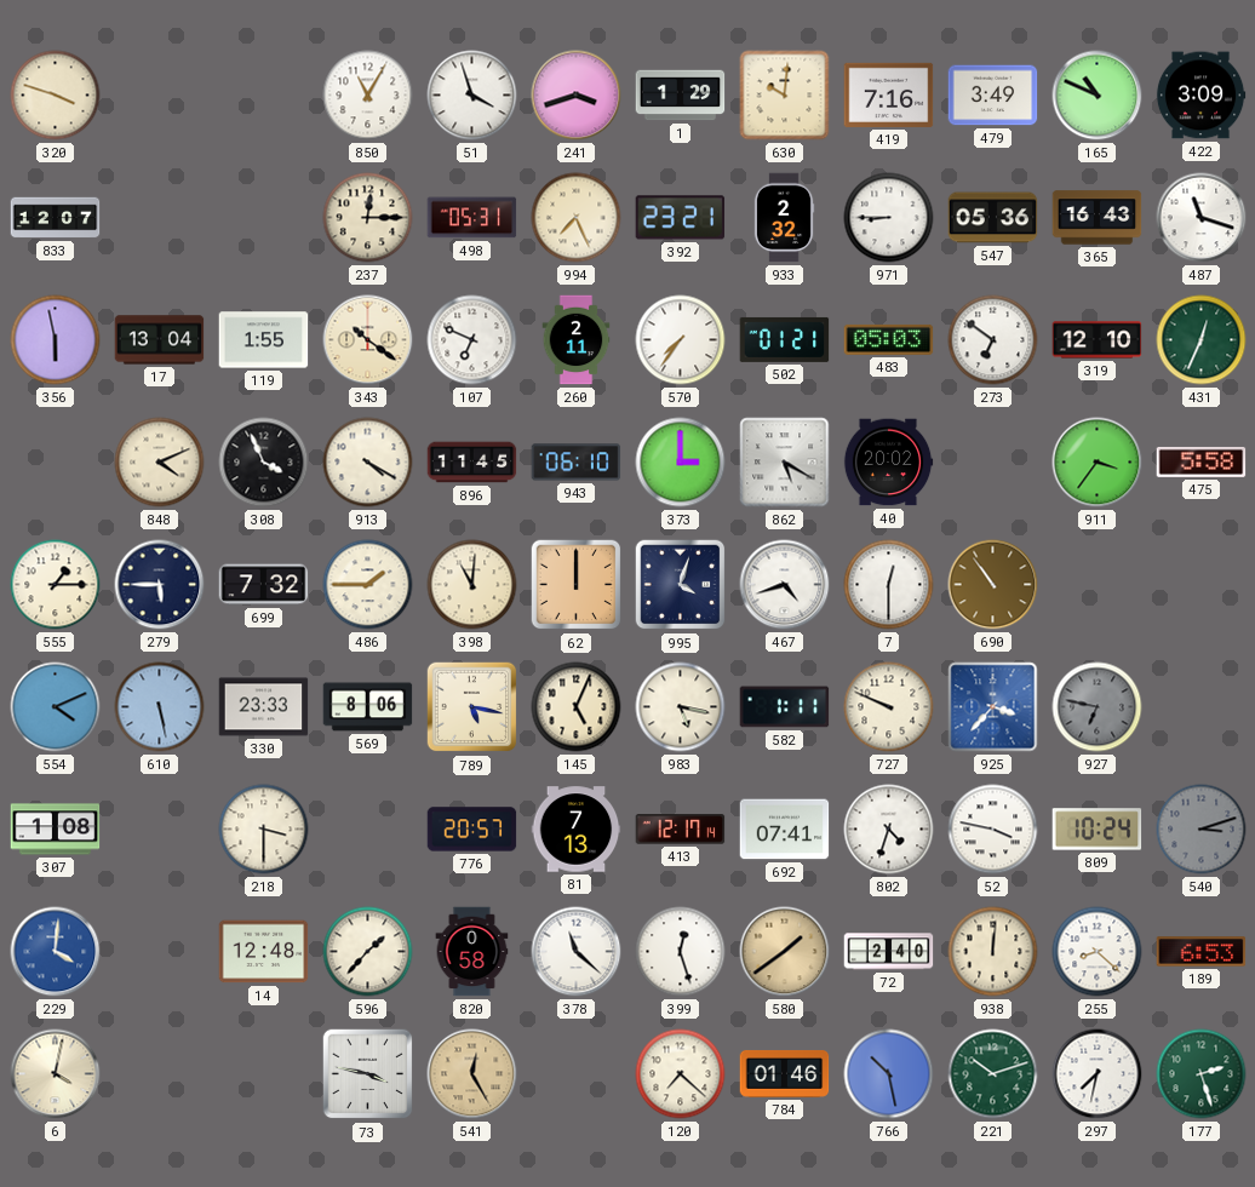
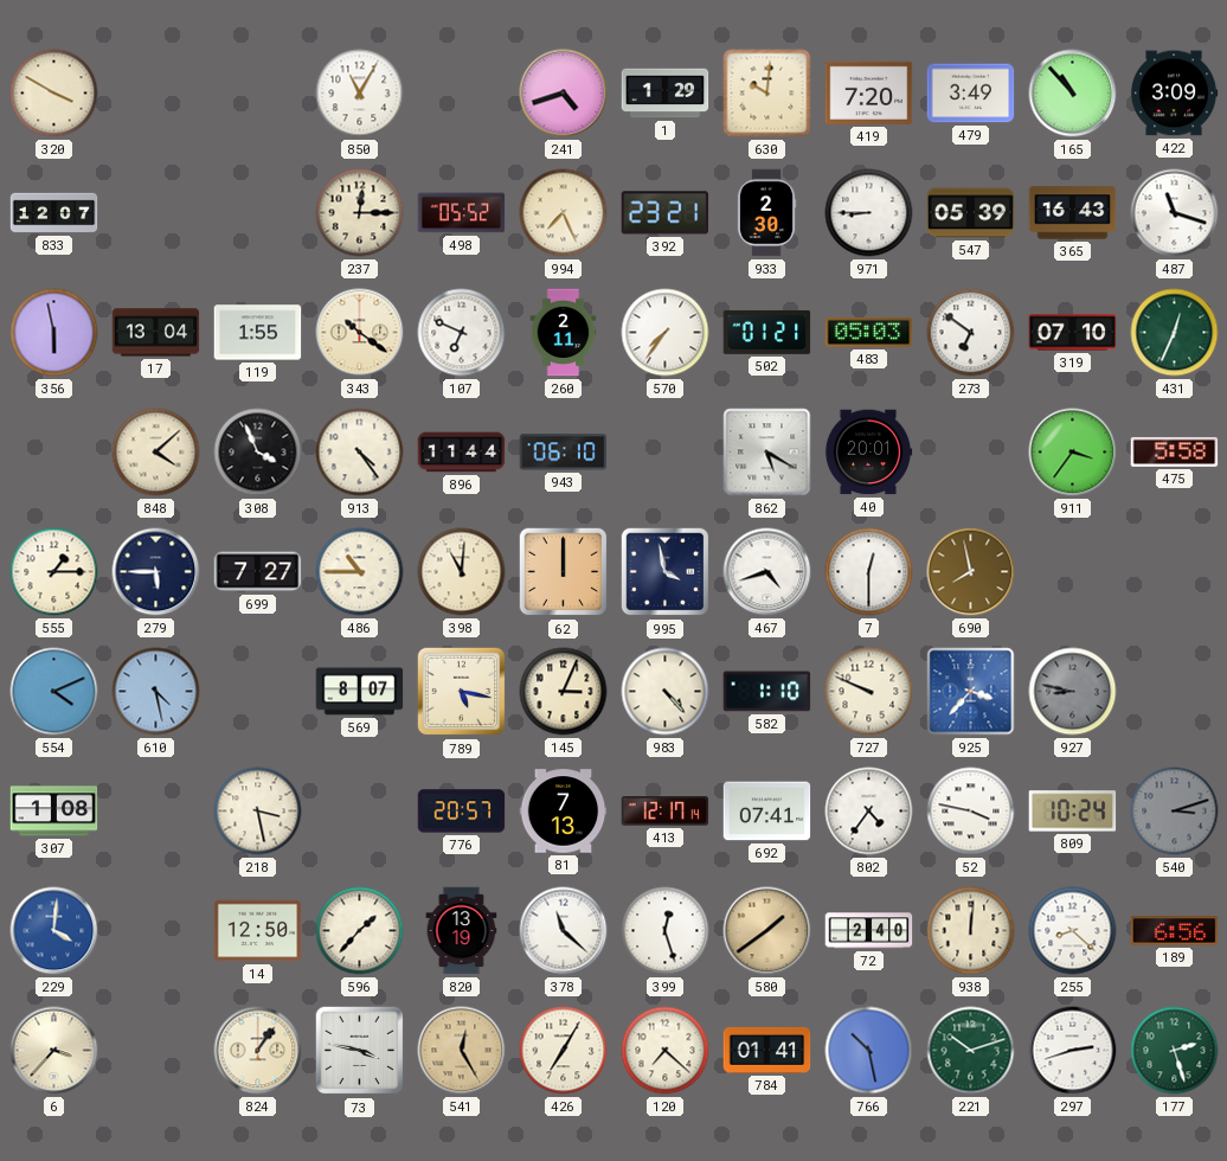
320: 3:48 -> 3:50
51: 3:57 -> none
241: 3:42 -> 4:42
419: 7:16 -> 7:20
165: 10:49 -> 10:53
498: 05:31 -> 05:52
933: 2:32 -> 2:30
547: 05:36 -> 05:39
319: 12:10 -> 07:10
848: 4:11 -> 4:08
913: 4:20 -> 4:24
896: 11:45 -> 11:44
373: 3:00 -> none
40: 20:02 -> 20:01
699: 7:32 -> 7:27
486: 1:45 -> 10:45
995: 4:03 -> 3:58
690: 10:54 -> 7:58
610: 5:28 -> 4:28
330: 23:33 -> none
569: 8:06 -> 8:07
145: 5:04 -> 3:04
983: 5:17 -> 4:23
582: 1:11 -> 1:10
927: 6:47 -> 8:47
218: 3:30 -> 3:28
802: 4:33 -> 4:36
14: 12:48 -> 12:50
820: 0:58 -> 13:19
189: 6:53 -> 6:56
6: 4:02 -> 3:37
824: none -> 1:06
426: none -> 7:05
784: 01:46 -> 01:41
297: 7:32 -> 2:42
